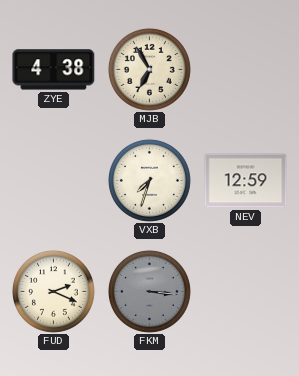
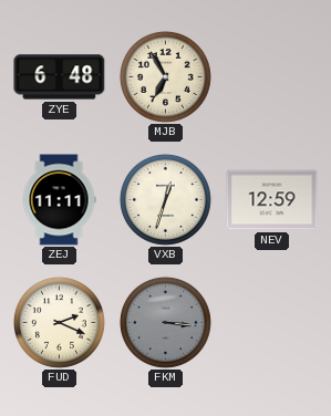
ZYE: 4:38 -> 6:48
ZEJ: none -> 11:11
VXB: 7:33 -> 12:33
